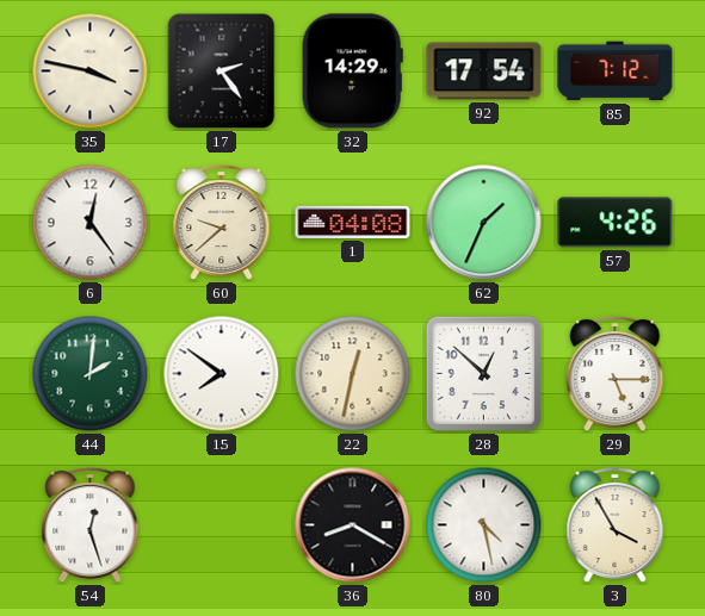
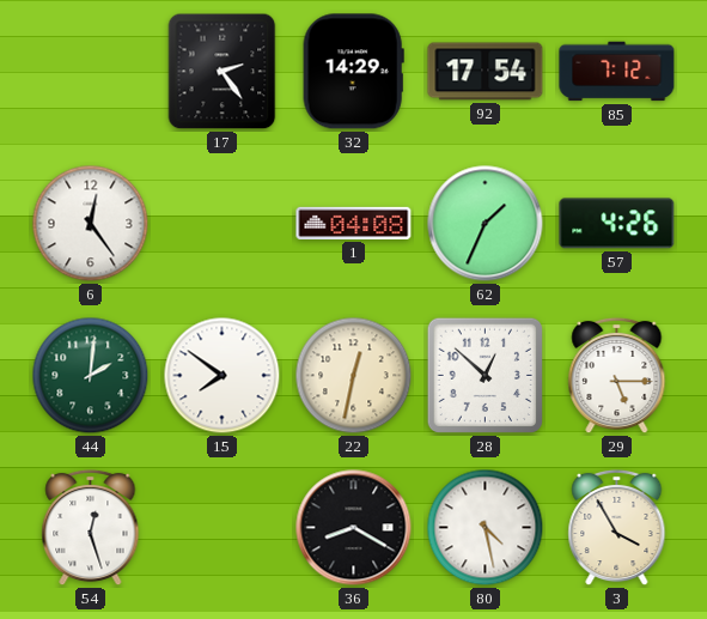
35: 3:47 -> none
60: 9:38 -> none
